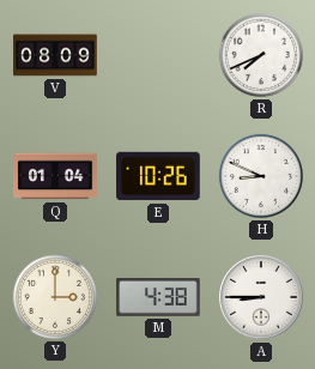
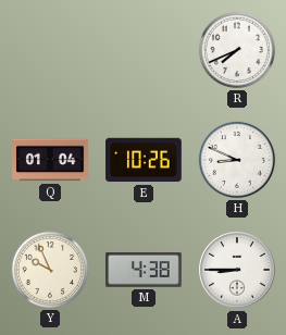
V: 08:09 -> none
Y: 3:00 -> 9:56
